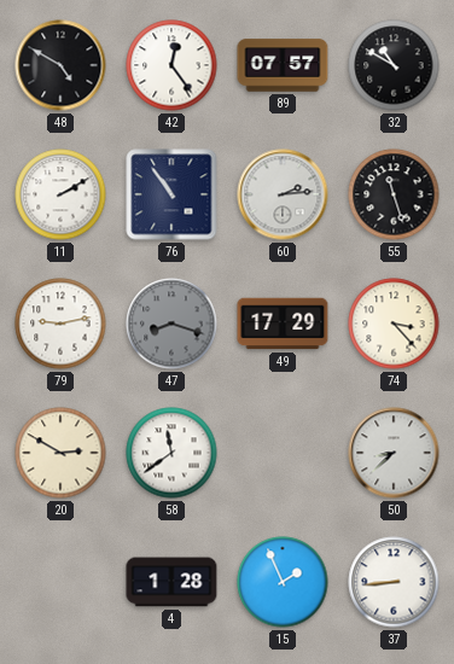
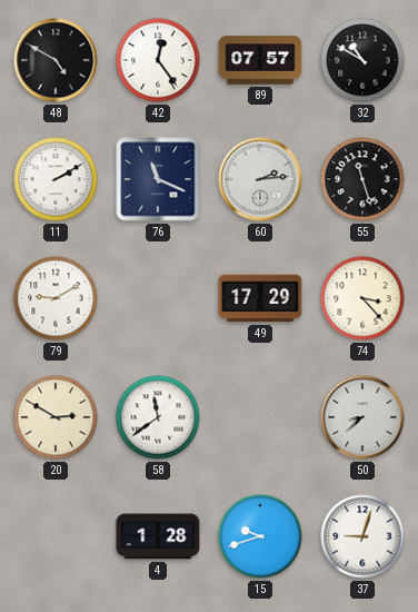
76: 10:54 -> 11:19
79: 9:13 -> 9:10
47: 8:18 -> none
15: 1:56 -> 9:42
37: 8:44 -> 9:03
